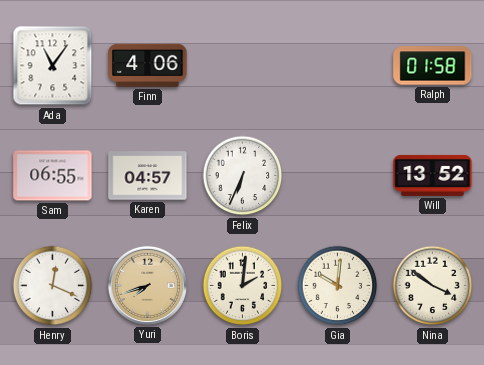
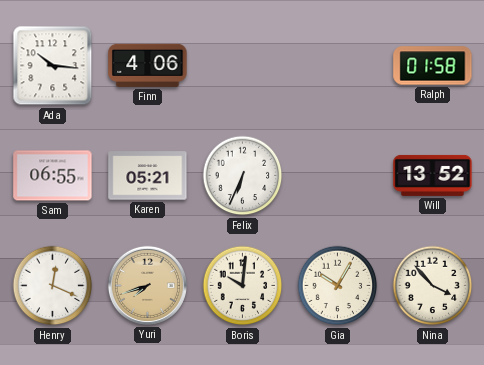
Ada: 11:06 -> 10:16
Karen: 04:57 -> 05:21
Boris: 2:01 -> 10:01
Gia: 10:01 -> 10:05
Nina: 3:51 -> 3:53
